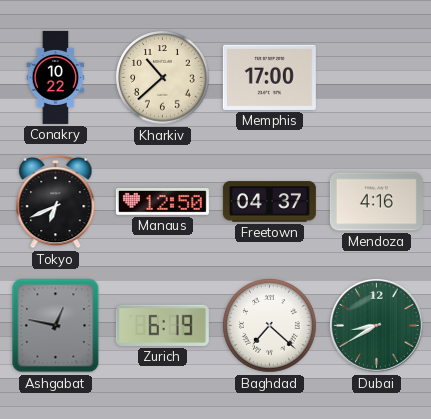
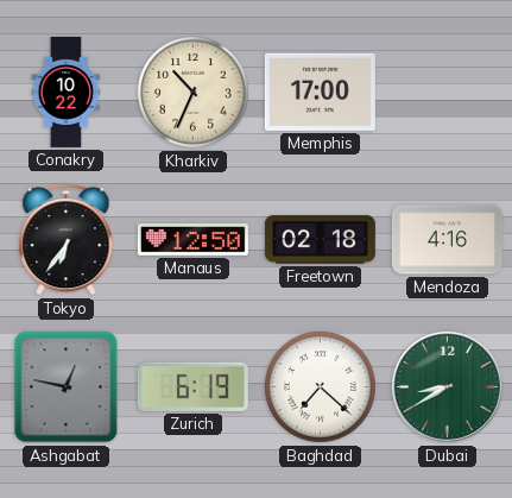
Kharkiv: 10:38 -> 10:34
Tokyo: 6:41 -> 6:36
Freetown: 04:37 -> 02:18
